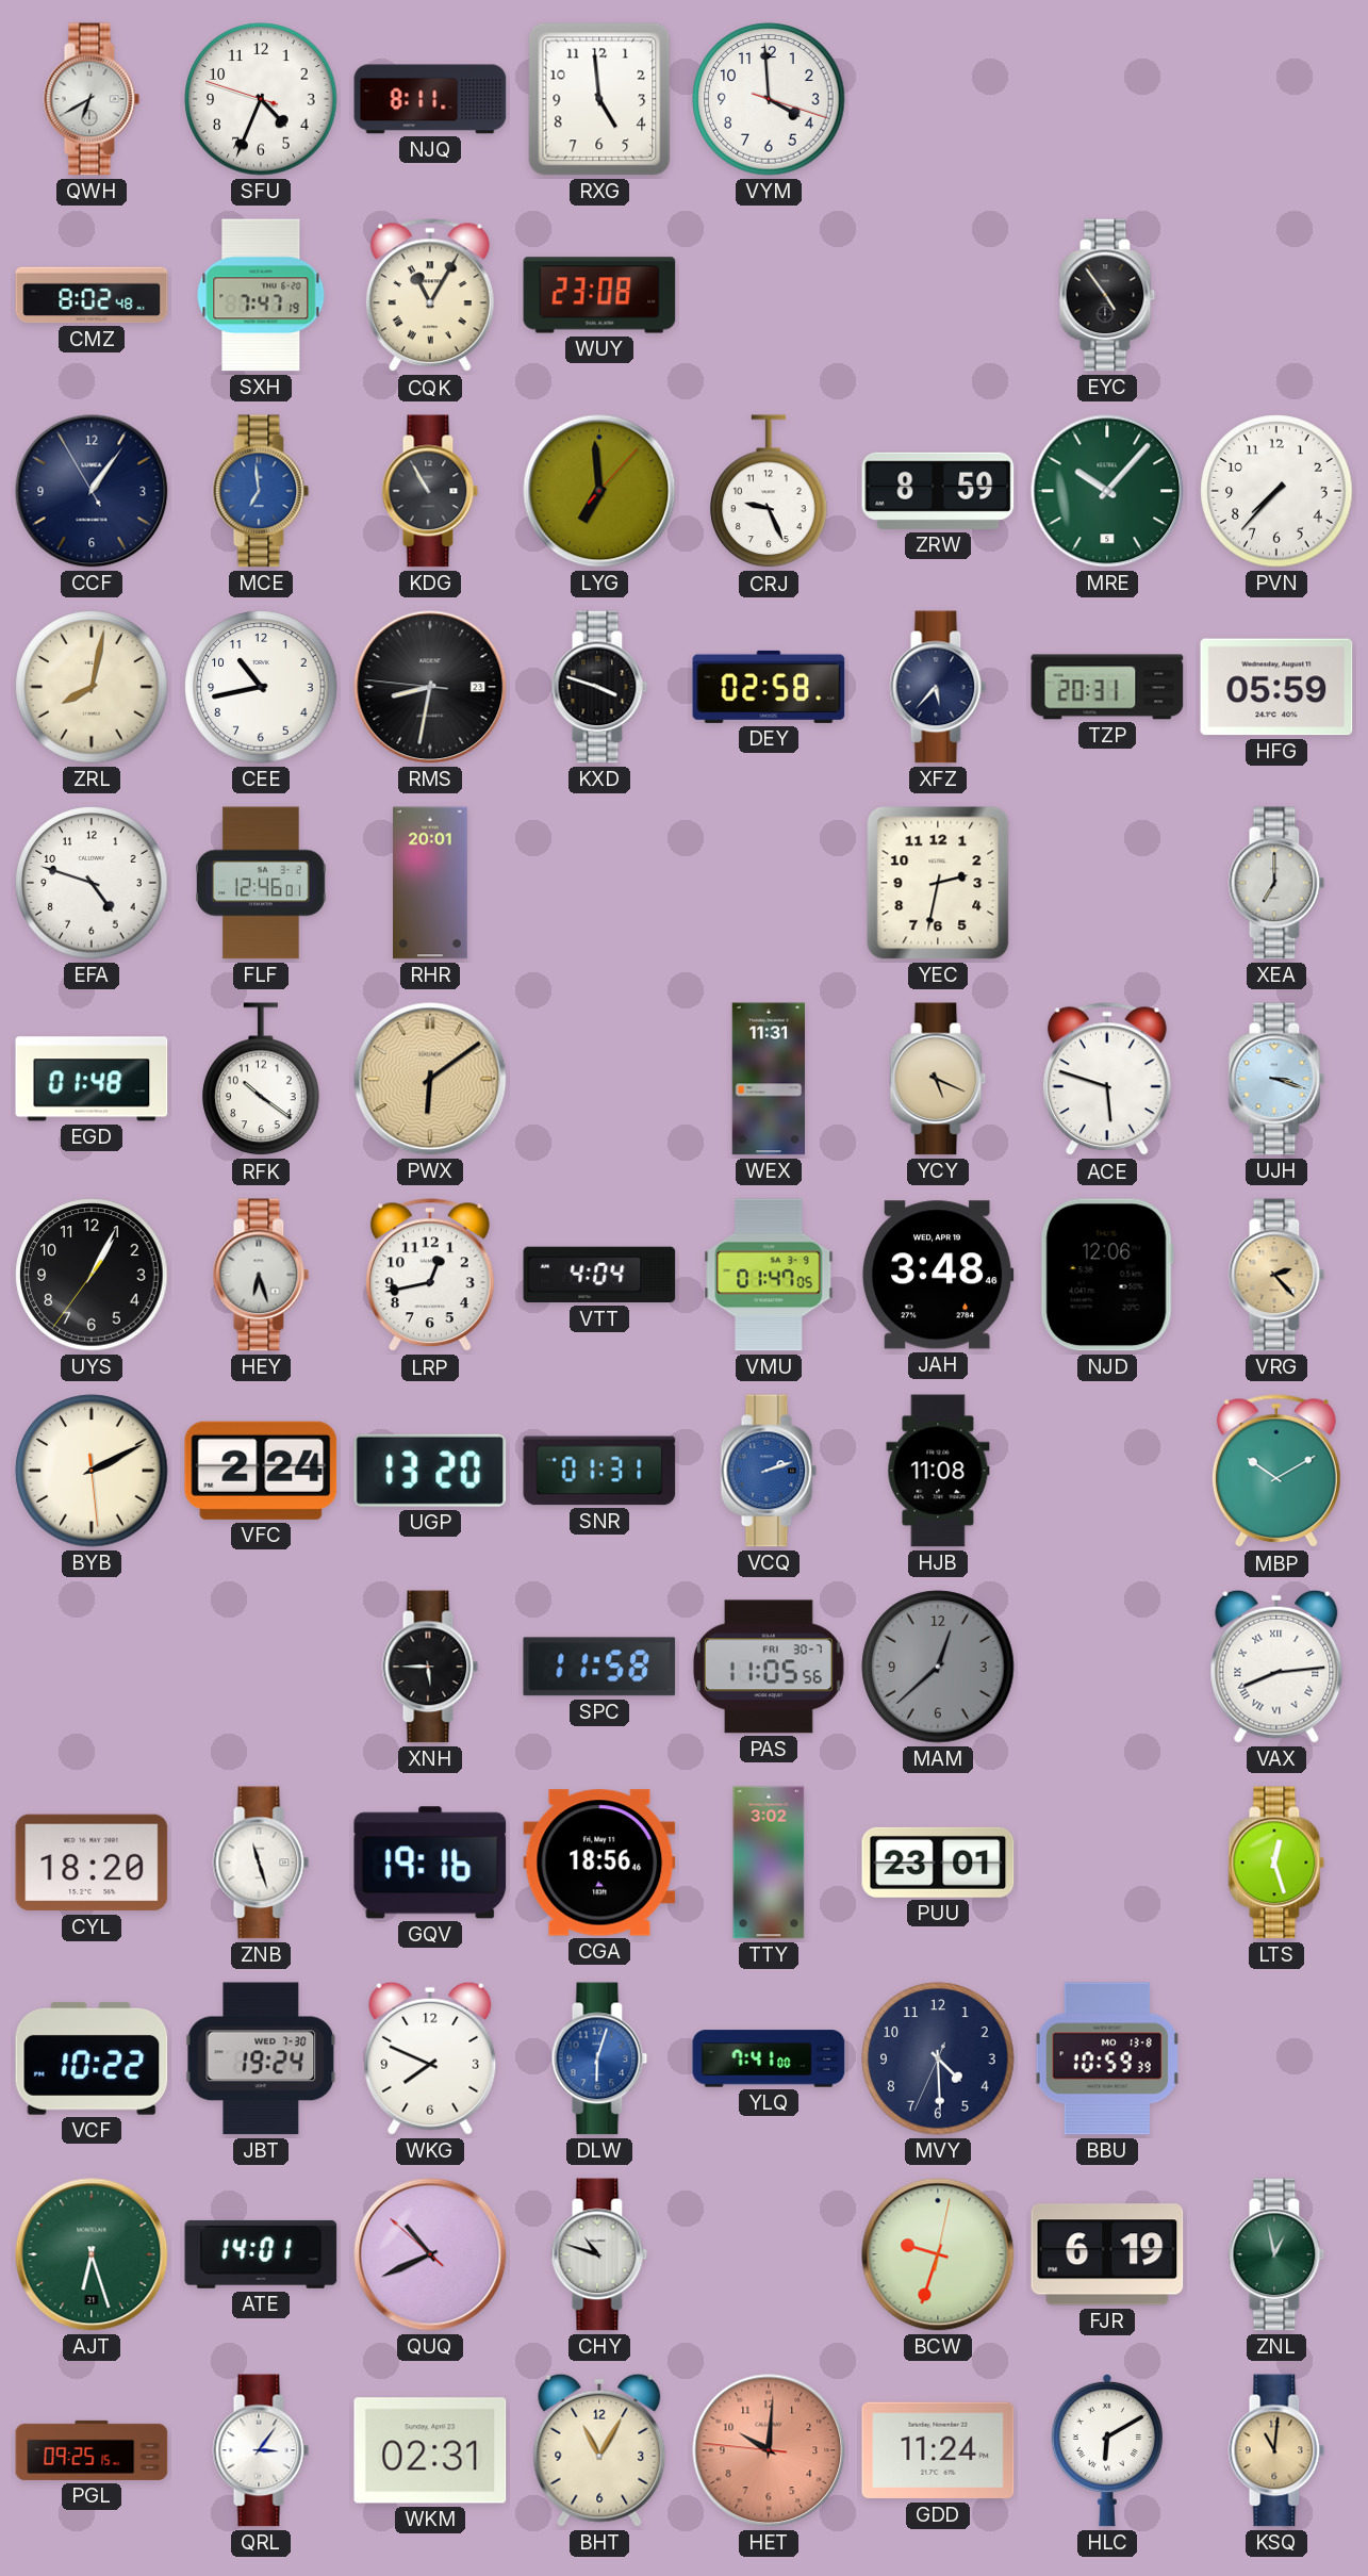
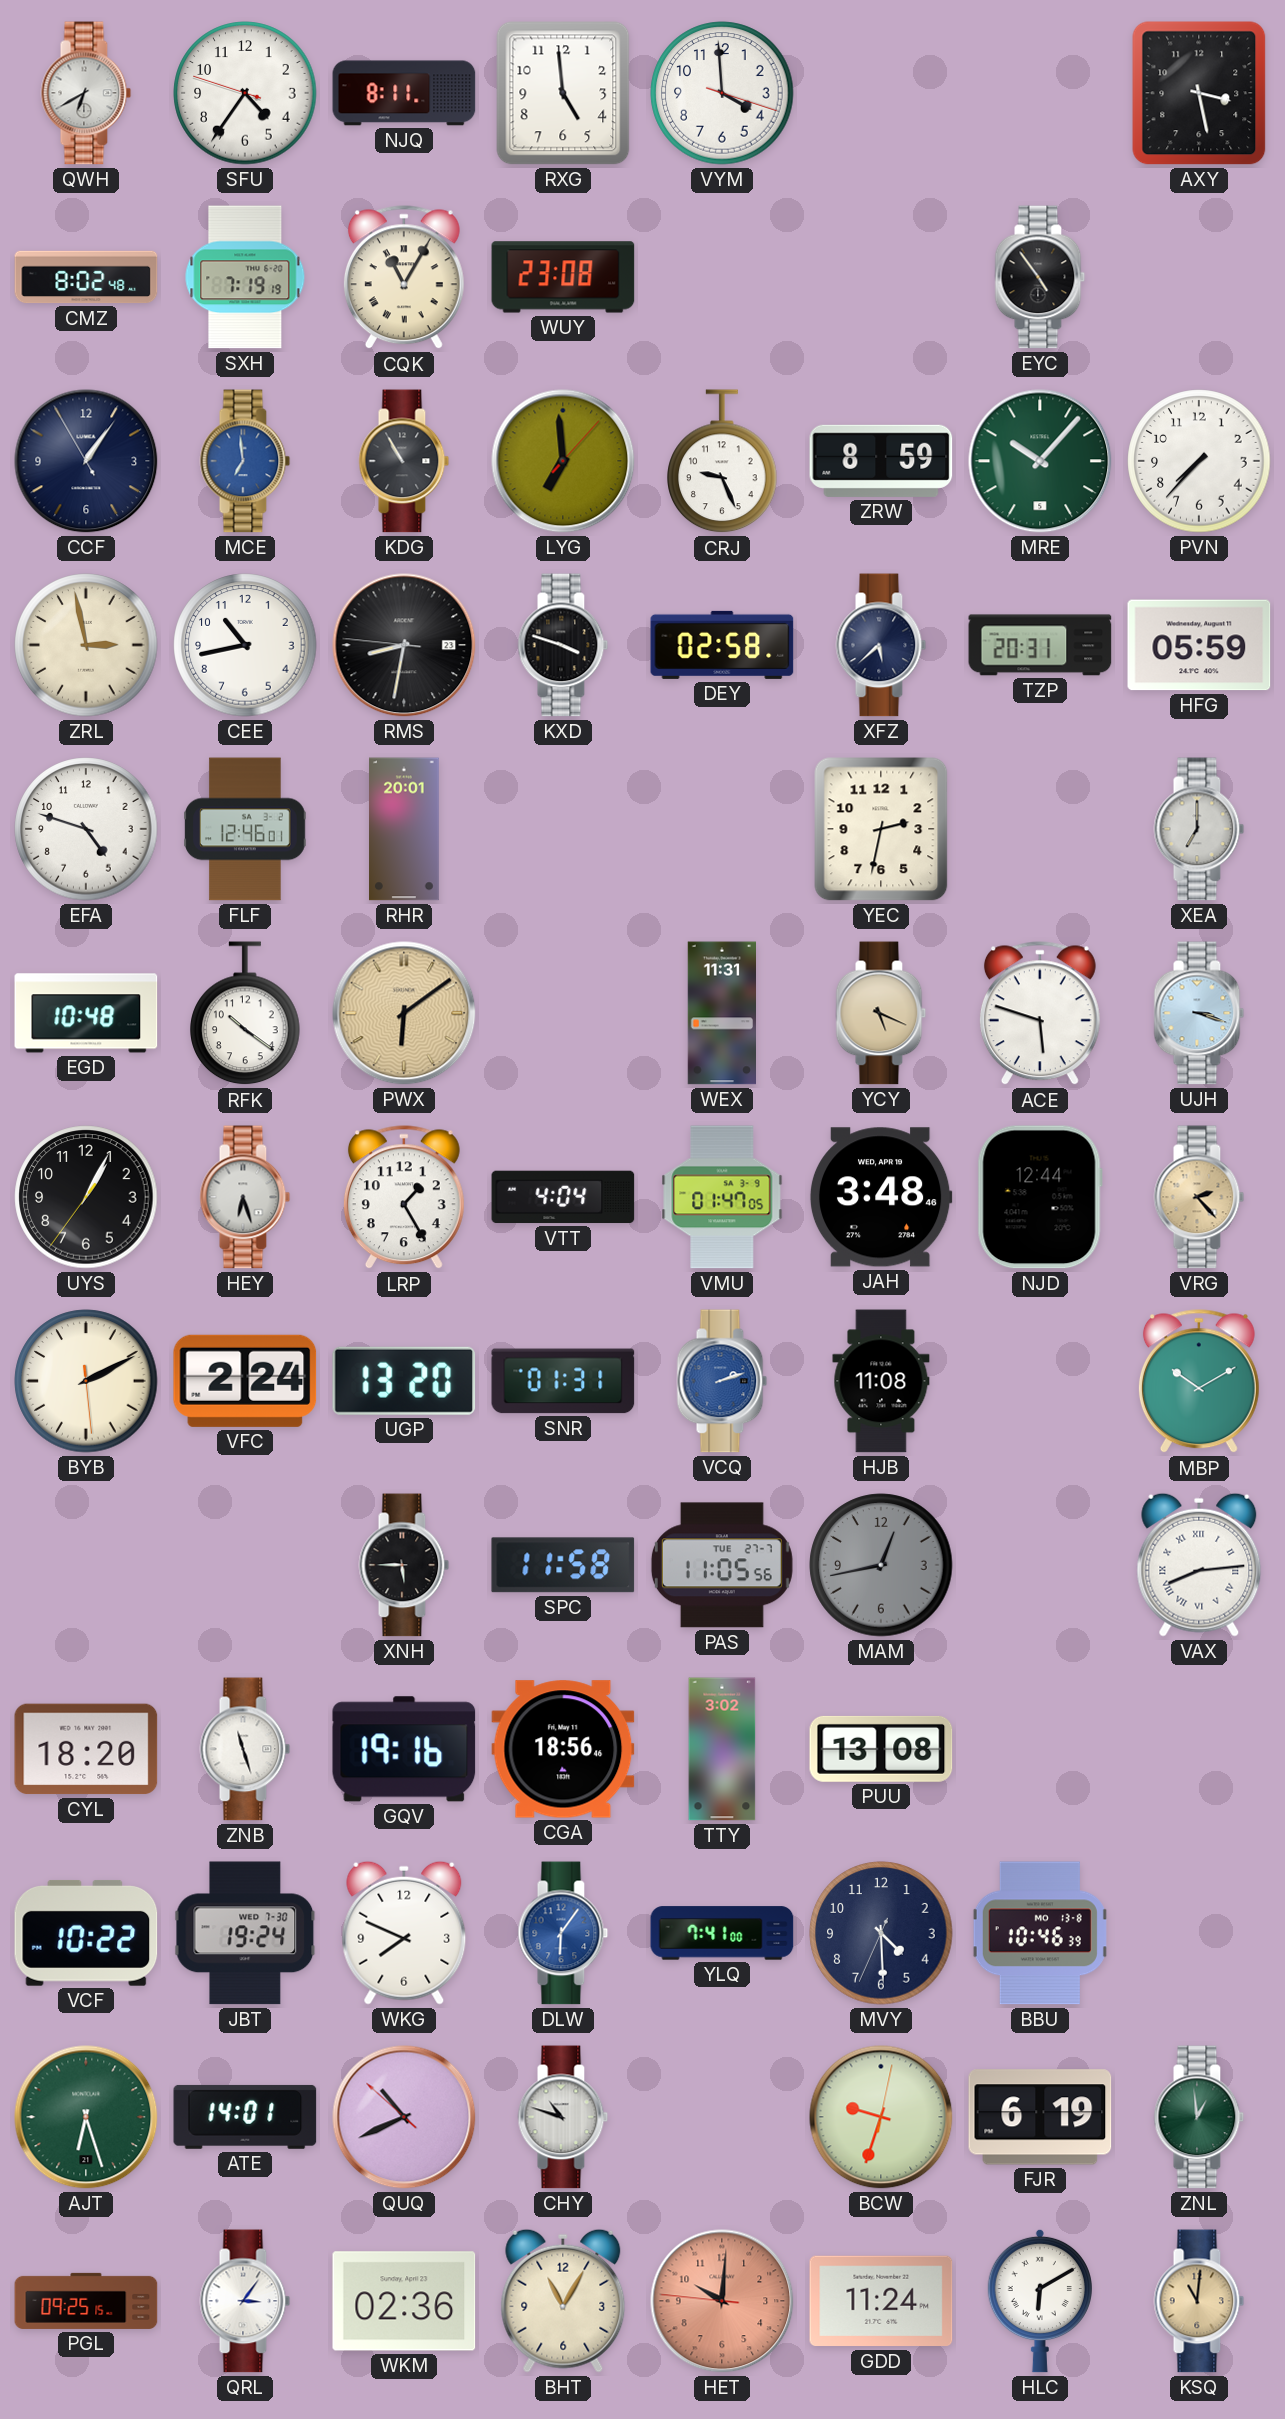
SFU: 4:33 -> 4:35
AXY: none -> 3:28
SXH: 7:47 -> 7:19
ZRL: 8:02 -> 2:58
XFZ: 5:37 -> 5:38
EGD: 01:48 -> 10:48
LRP: 12:43 -> 1:25
NJD: 12:06 -> 12:44
PAS date: FRI 30-7 -> TUE 27-7
MAM: 12:38 -> 12:43
PUU: 23:01 -> 13:08
LTS: 12:27 -> none
DLW: 6:03 -> 6:06
BBU: 10:59 -> 10:46
ZNL: 12:58 -> 12:59
WKM: 02:31 -> 02:36
